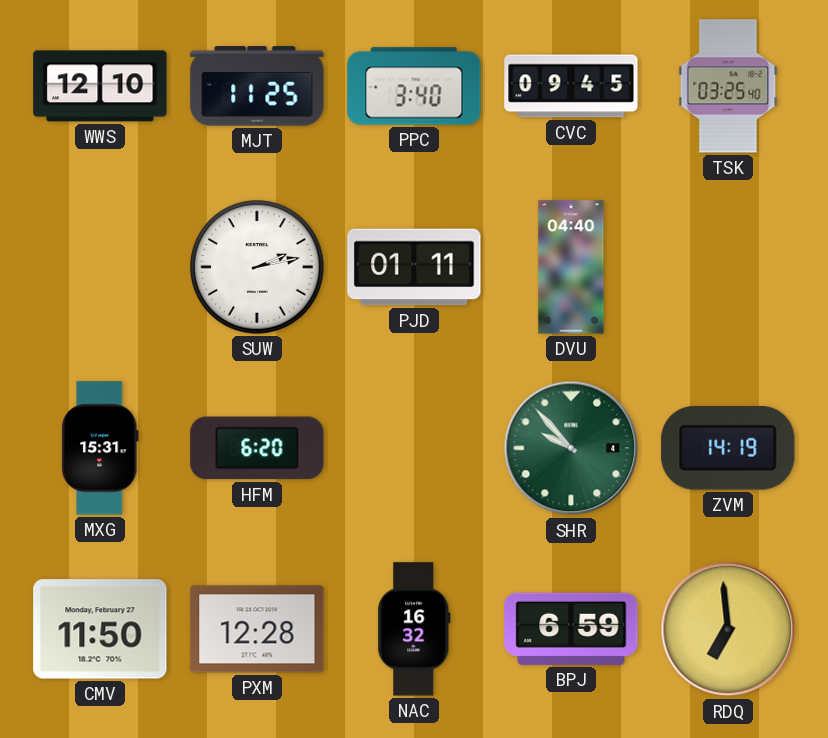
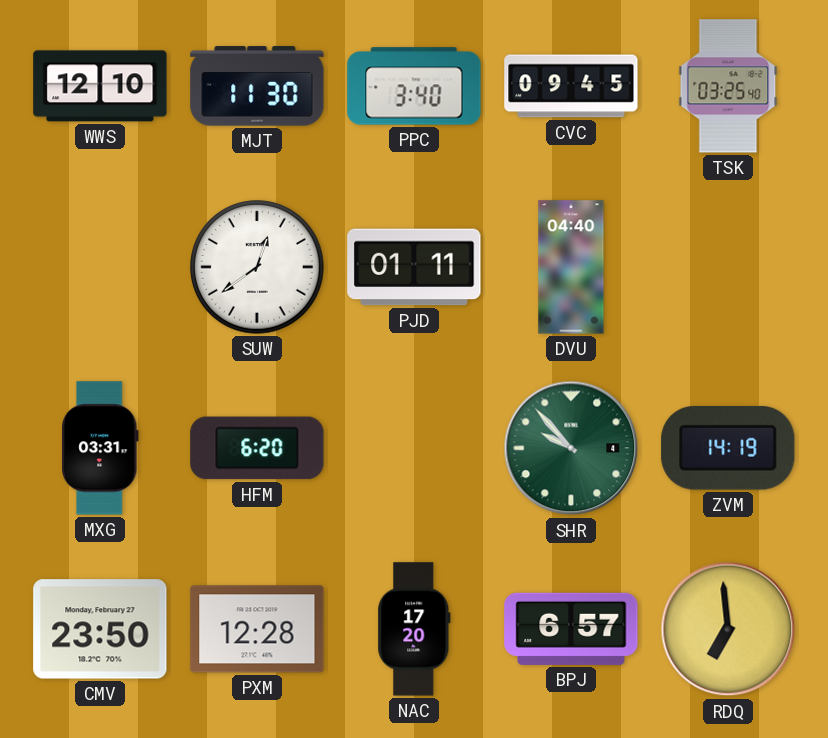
MJT: 11:25 -> 11:30
SUW: 2:13 -> 12:39
MXG: 15:31 -> 03:31
CMV: 11:50 -> 23:50
NAC: 16:32 -> 17:20
BPJ: 6:59 -> 6:57
